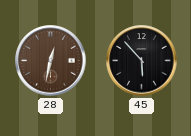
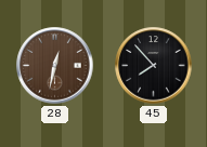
45: 5:53 -> 7:53
